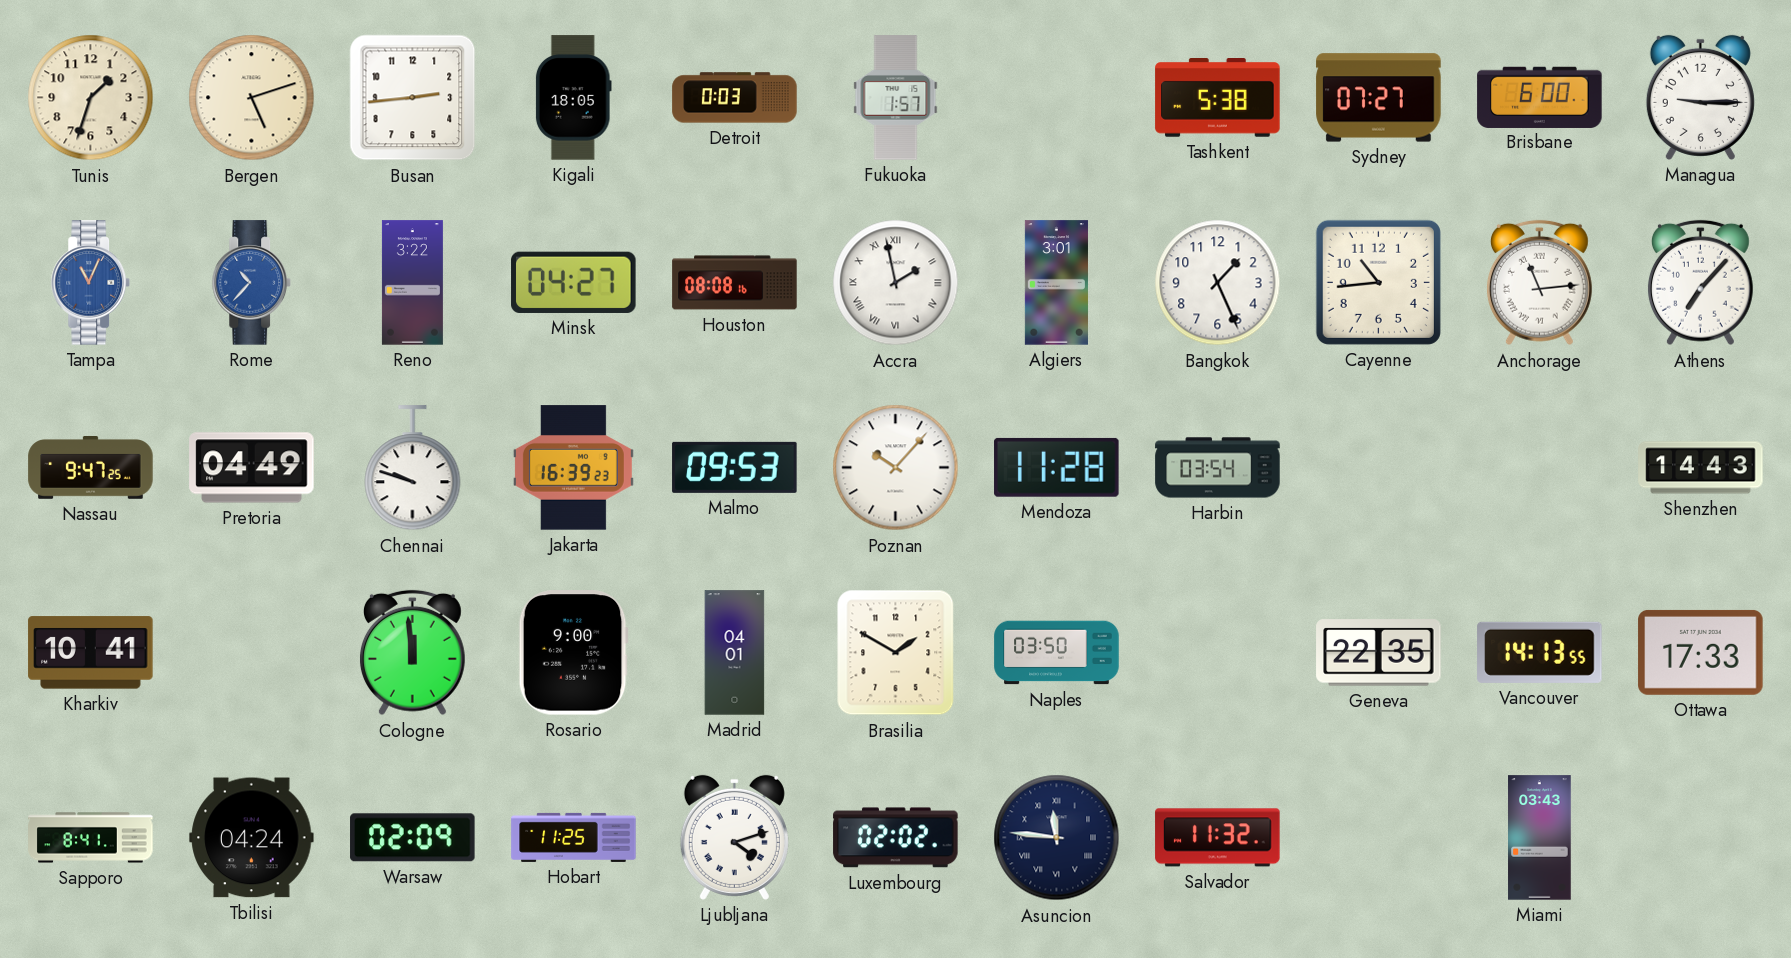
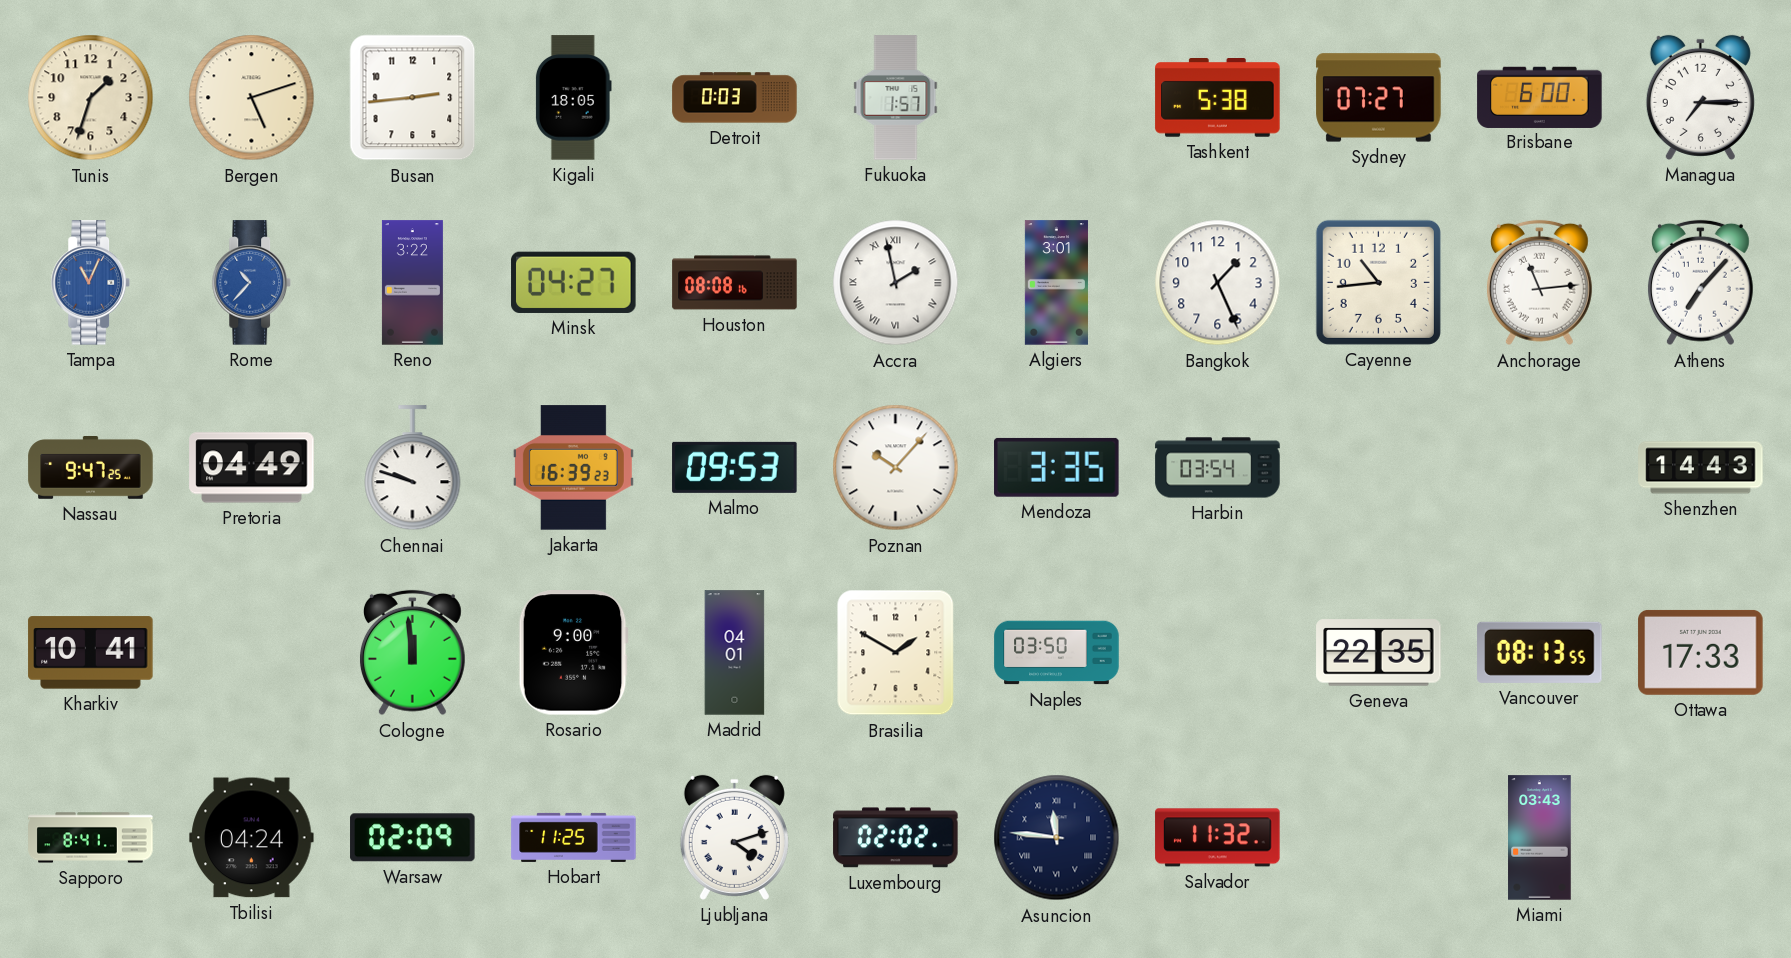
Managua: 9:15 -> 7:15
Mendoza: 11:28 -> 3:35
Vancouver: 14:13 -> 08:13
